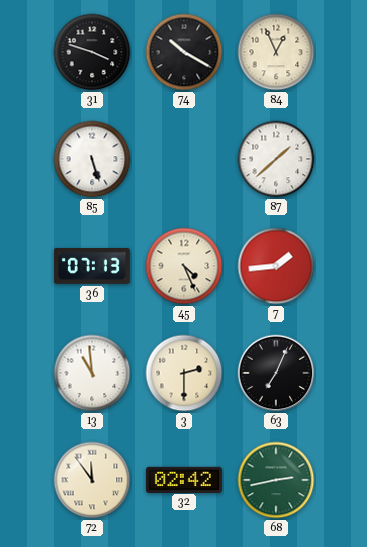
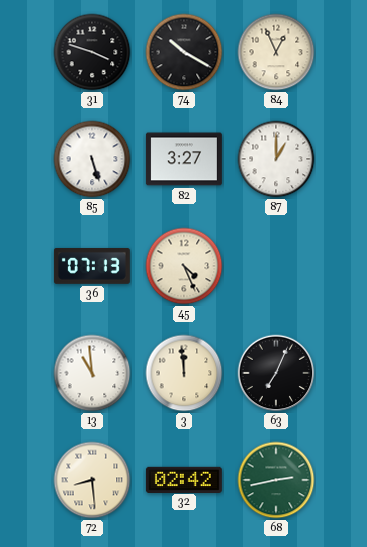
82: none -> 3:27
87: 1:38 -> 1:00
7: 1:44 -> none
3: 2:30 -> 11:59
72: 11:54 -> 8:29
